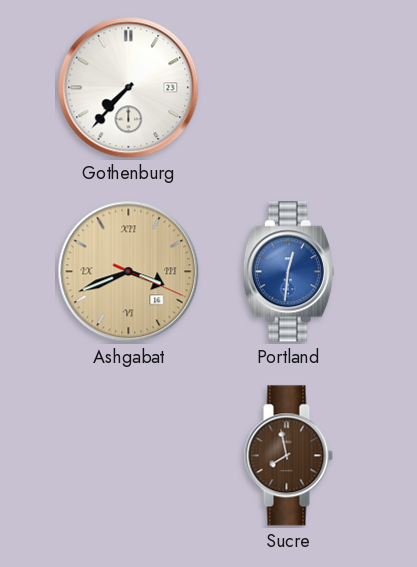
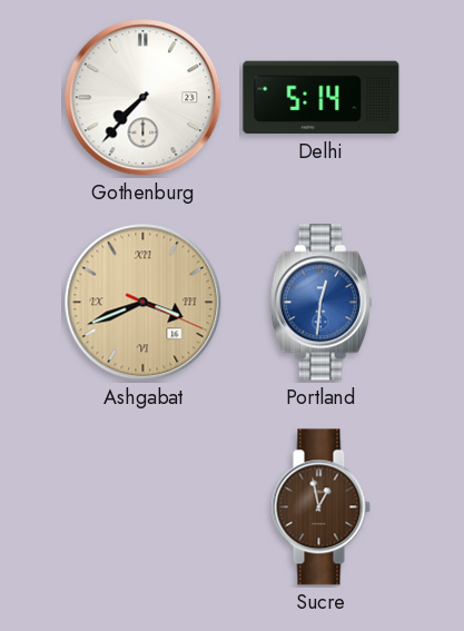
Delhi: none -> 5:14
Sucre: 7:58 -> 12:58
